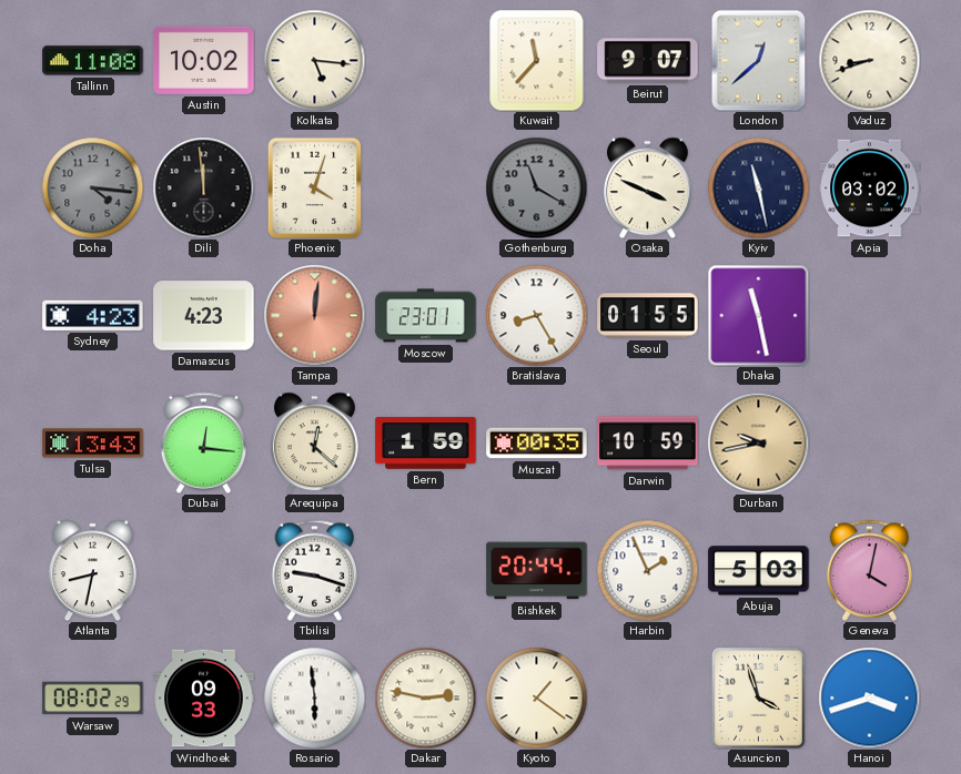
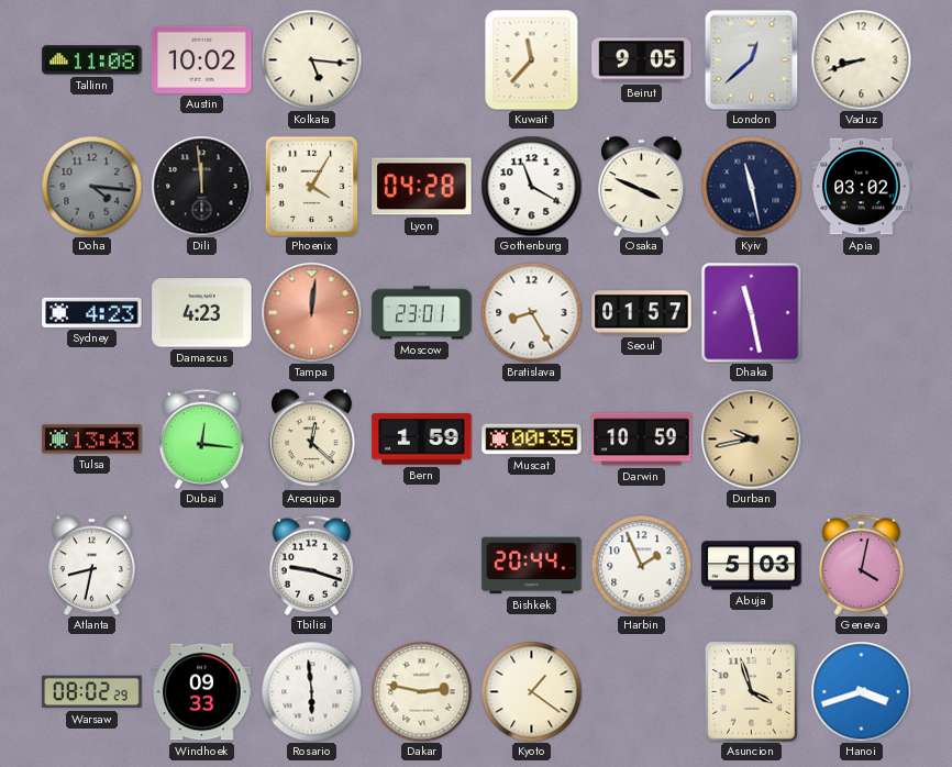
Beirut: 9:07 -> 9:05
Phoenix: 4:03 -> 4:05
Lyon: none -> 04:28
Gothenburg dial: grey -> white
Seoul: 01:55 -> 01:57
